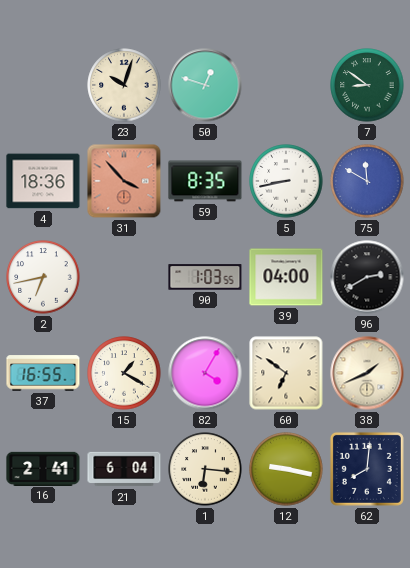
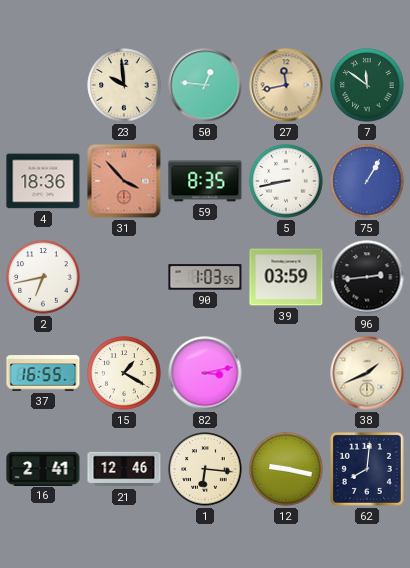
23: 10:03 -> 9:59
50: 12:48 -> 12:46
27: none -> 11:43
7: 8:51 -> 11:51
75: 11:50 -> 1:05
39: 04:00 -> 03:59
96: 2:40 -> 2:44
82: 4:05 -> 3:13
60: 6:51 -> none
21: 6:04 -> 12:46
